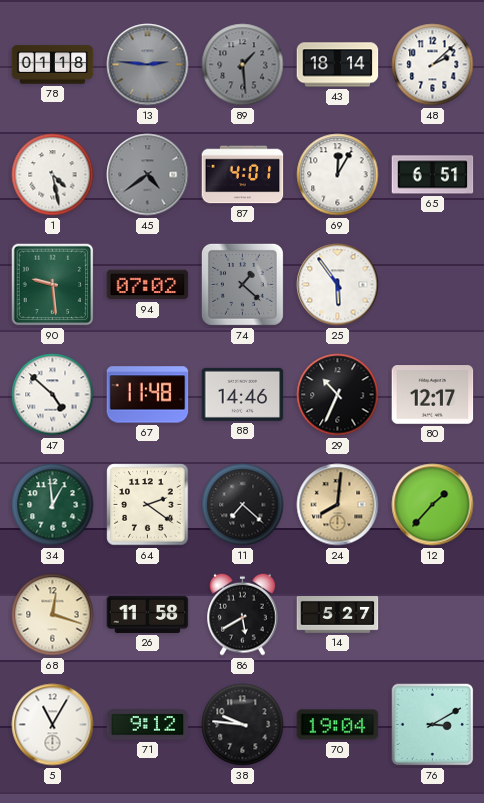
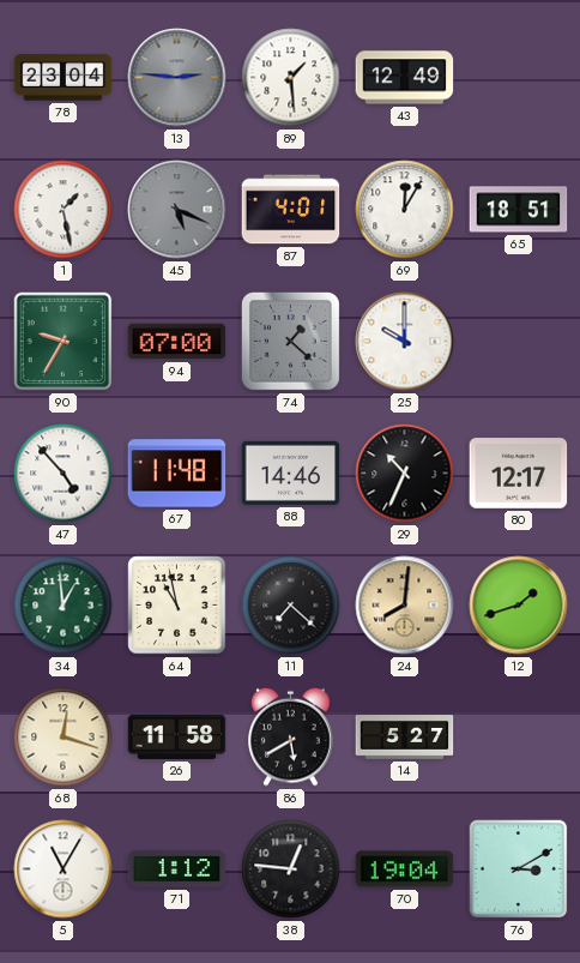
78: 01:18 -> 23:04
89 dial: grey -> white
43: 18:14 -> 12:49
48: 2:08 -> none
1: 4:28 -> 1:28
45: 4:39 -> 5:19
65: 6:51 -> 18:51
90: 9:29 -> 9:35
94: 07:02 -> 07:00
25: 5:54 -> 10:00
47: 4:52 -> 4:53
64: 2:21 -> 10:58
12: 1:37 -> 1:42
71: 9:12 -> 1:12
38: 9:46 -> 12:46
